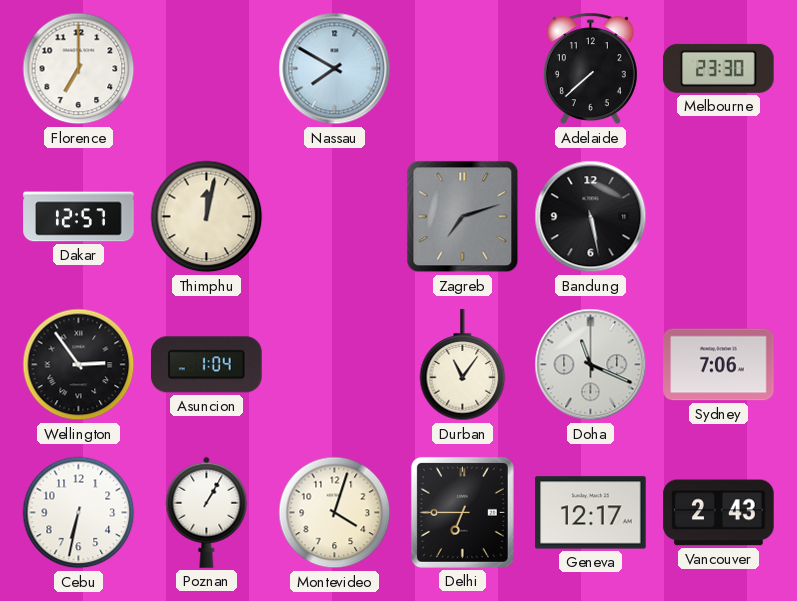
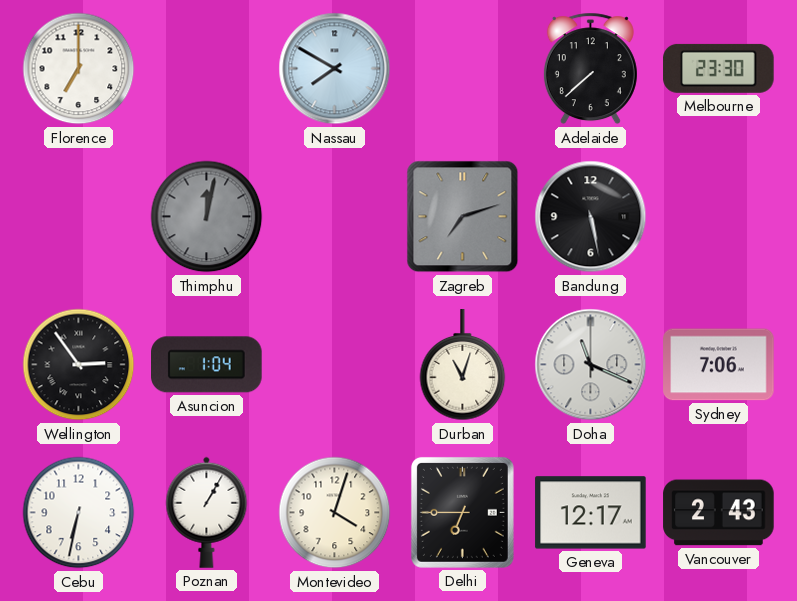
Dakar: 12:57 -> none
Thimphu dial: cream -> grey
Durban: 11:06 -> 11:03
